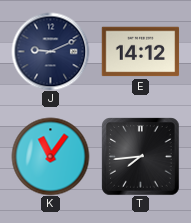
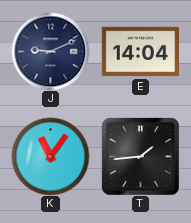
E: 14:12 -> 14:04
T: 7:44 -> 1:44
